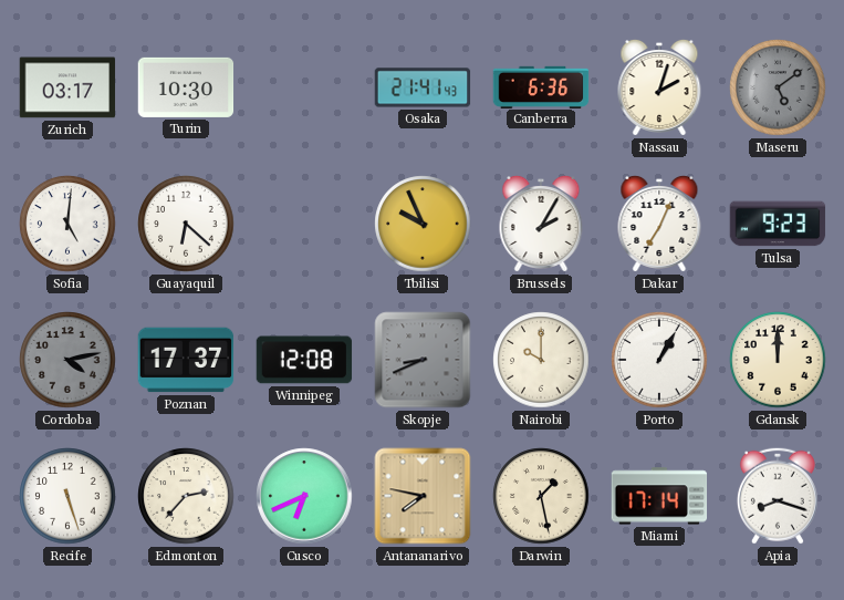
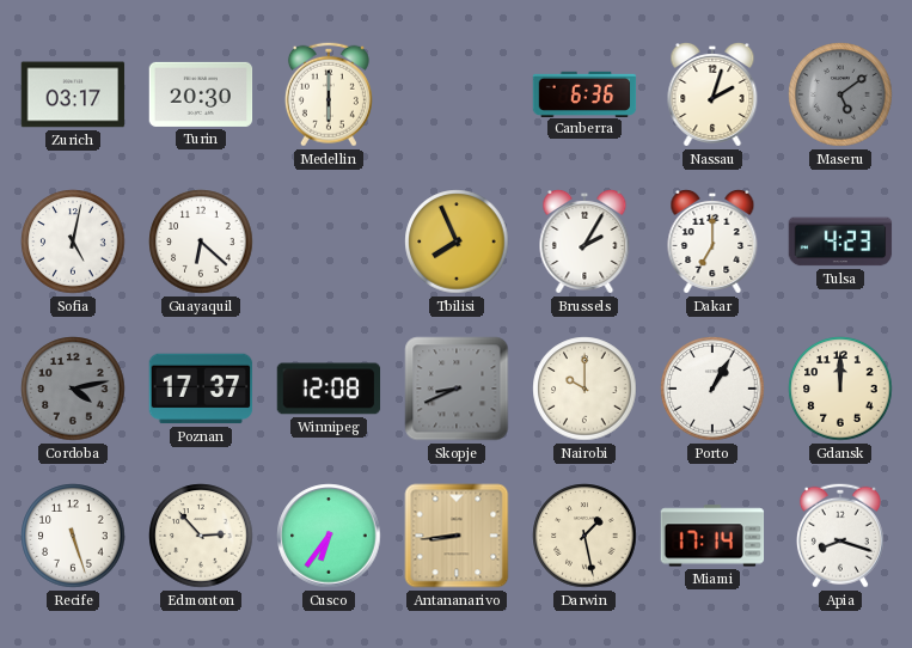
Turin: 10:30 -> 20:30
Medellin: none -> 6:00
Osaka: 21:41 -> none
Sofia: 5:01 -> 5:02
Tbilisi: 9:56 -> 7:56
Dakar: 7:04 -> 7:00
Tulsa: 9:23 -> 4:23
Edmonton: 2:37 -> 2:53
Cusco: 6:41 -> 6:36
Antananarivo: 7:47 -> 8:44
